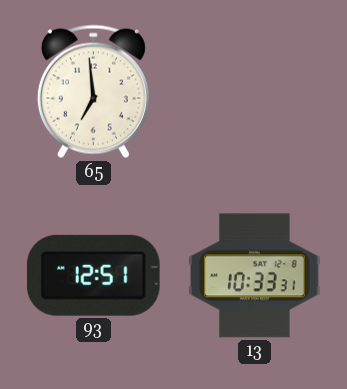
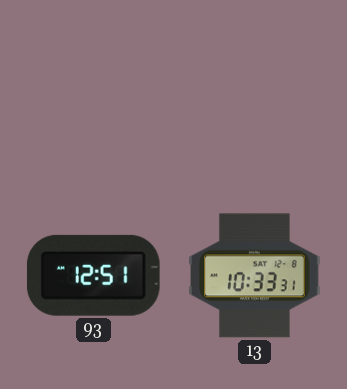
65: 6:59 -> none
